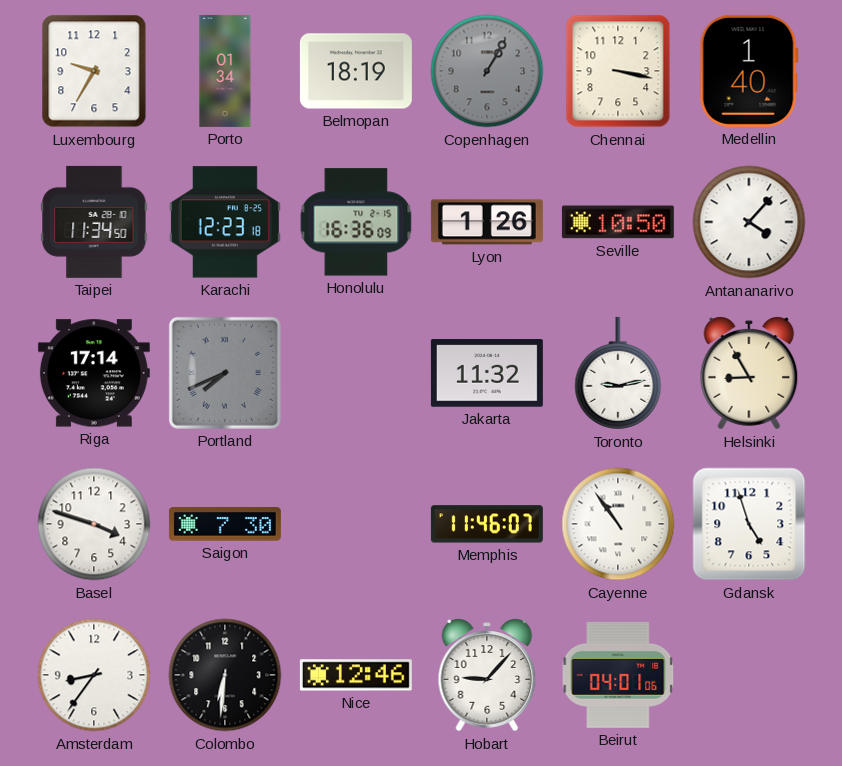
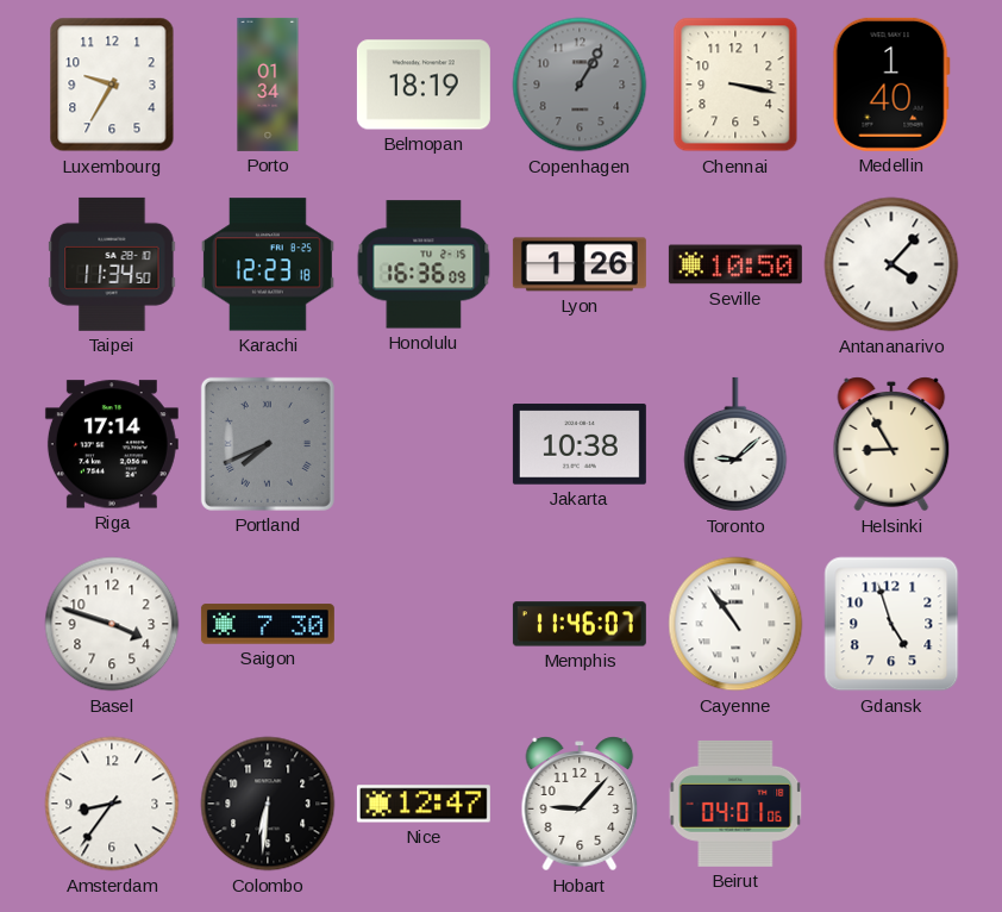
Jakarta: 11:32 -> 10:38
Toronto: 9:13 -> 9:08
Nice: 12:46 -> 12:47
